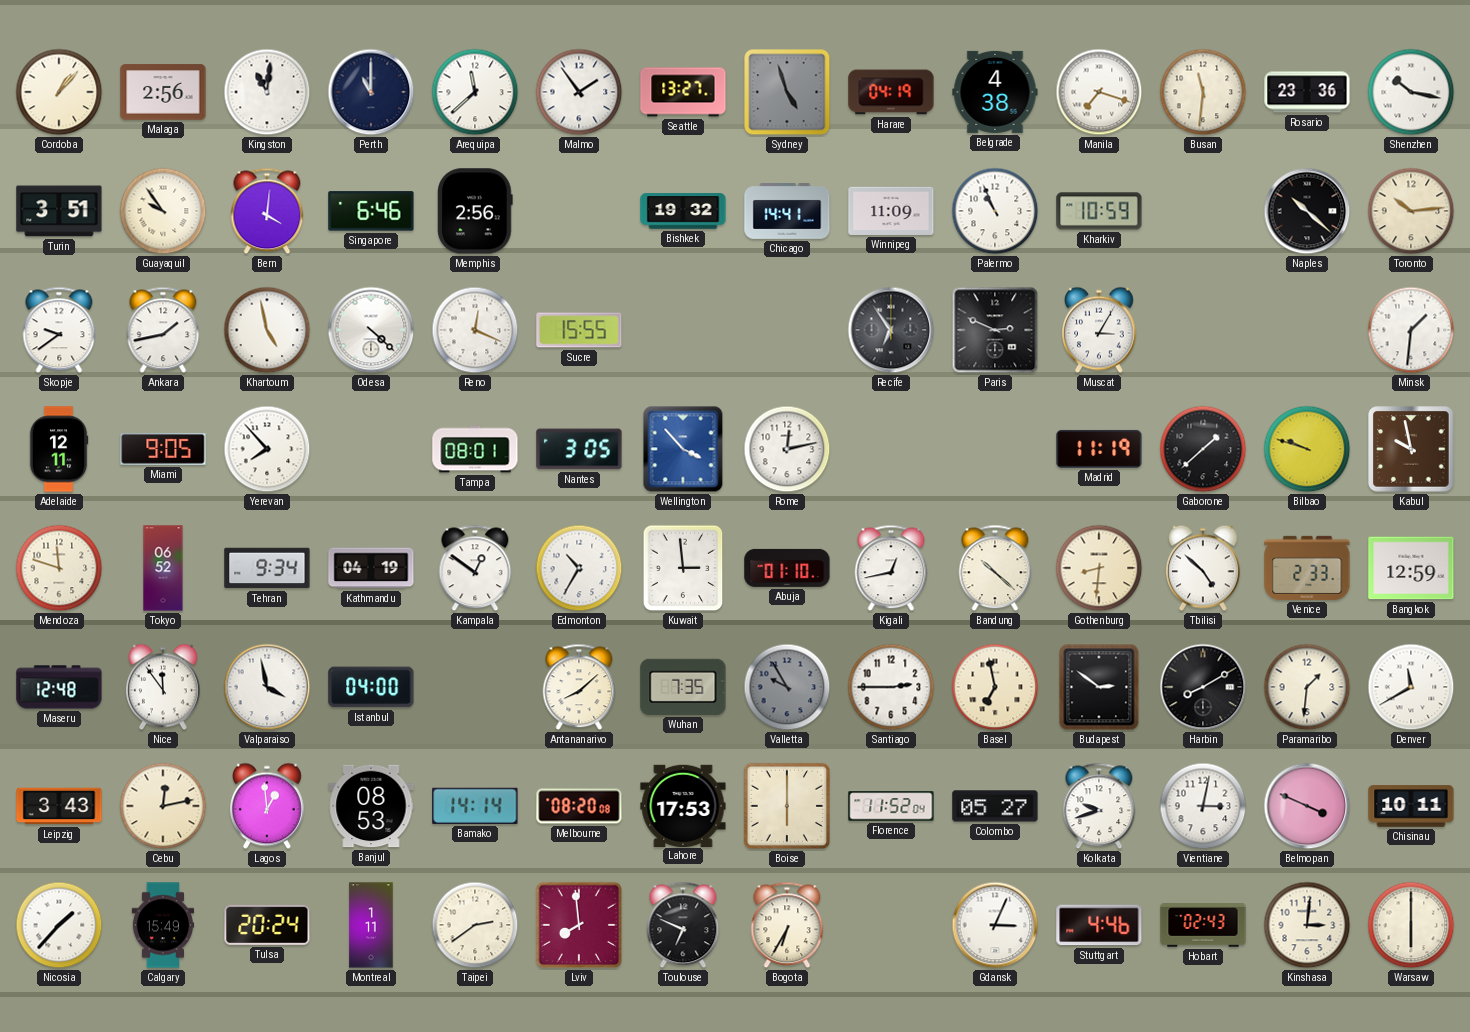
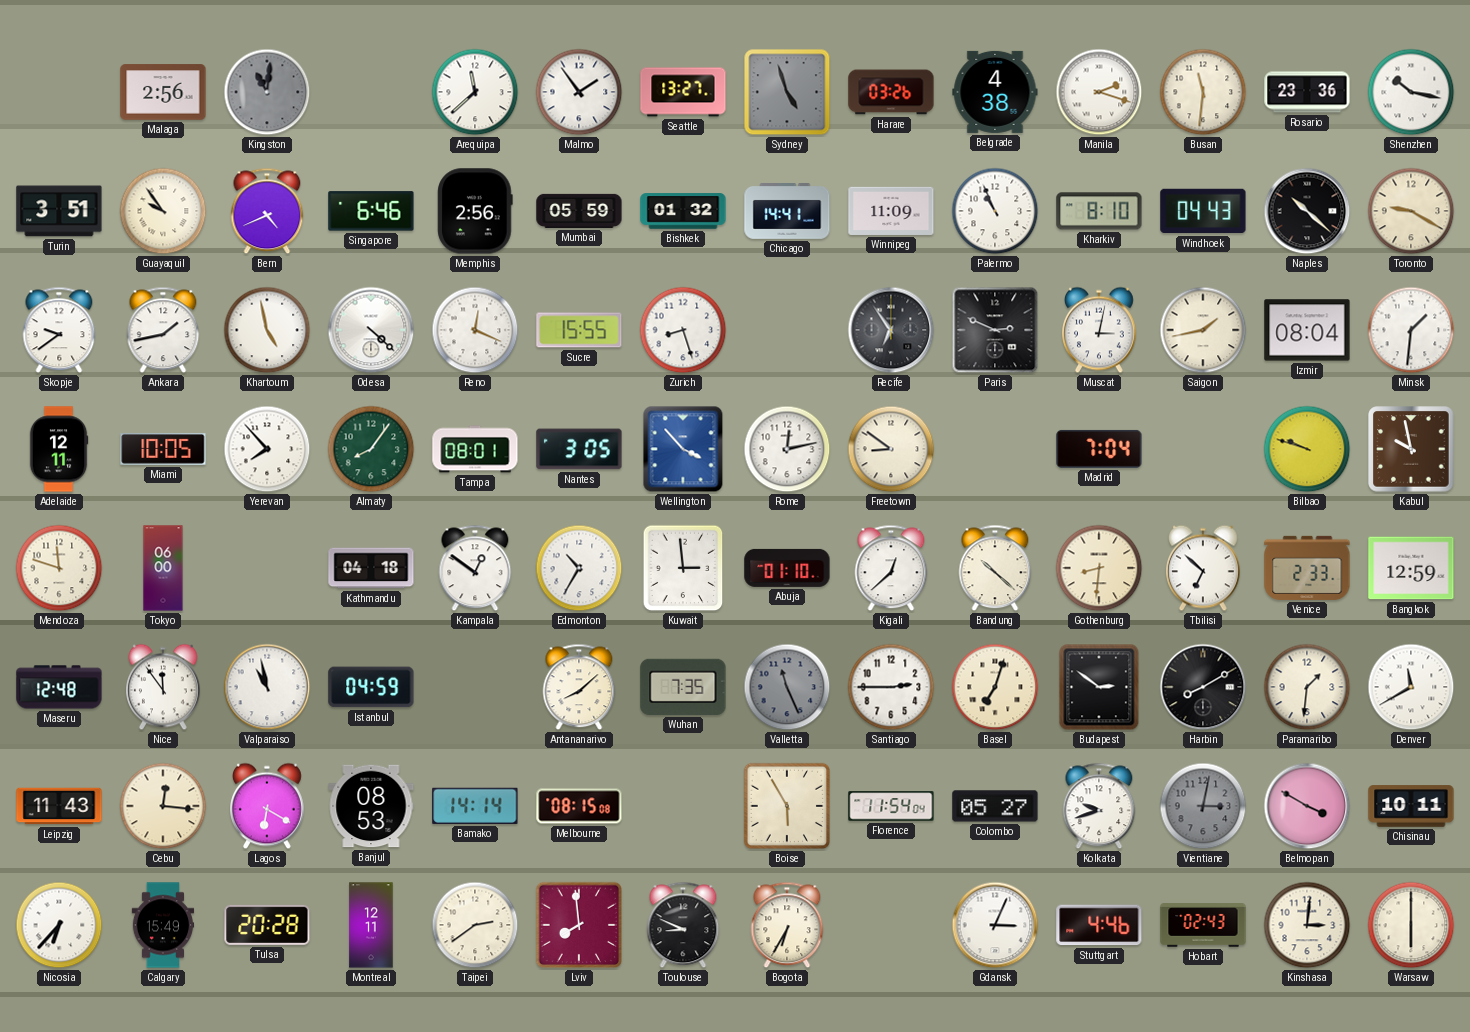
Cordoba: 1:07 -> none
Kingston dial: white -> grey
Perth: 11:00 -> none
Harare: 04:19 -> 03:26
Manila: 7:18 -> 2:18
Bern: 4:01 -> 4:41
Mumbai: none -> 05:59
Bishkek: 19:32 -> 01:32
Kharkiv: 10:59 -> 8:10
Windhoek: none -> 04:43
Toronto: 10:14 -> 9:20
Zurich: none -> 8:27
Muscat: 3:05 -> 3:02
Saigon: none -> 1:43
Izmir: none -> 08:04
Miami: 9:05 -> 10:05
Almaty: none -> 8:06
Freetown: none -> 8:51
Madrid: 11:19 -> 7:04
Gaborone: 1:38 -> none
Tokyo: 06:52 -> 06:00
Tehran: 9:34 -> none
Kathmandu: 04:19 -> 04:18
Kigali: 12:43 -> 12:38
Tbilisi: 4:52 -> 6:52
Valparaiso: 3:58 -> 10:58
Istanbul: 04:00 -> 04:59
Valletta: 9:55 -> 11:26
Basel: 6:58 -> 7:03
Leipzig: 3:43 -> 11:43
Cebu: 12:13 -> 12:16
Lagos: 12:59 -> 6:20
Melbourne: 08:20 -> 08:15
Lahore: 17:53 -> none
Boise: 6:00 -> 5:55
Florence: 11:52 -> 11:54
Vientiane dial: white -> grey
Belmopan: 3:49 -> 3:50
Nicosia: 1:37 -> 6:37
Tulsa: 20:24 -> 20:28
Montreal: 1:11 -> 12:11
Toulouse: 6:49 -> 8:49
